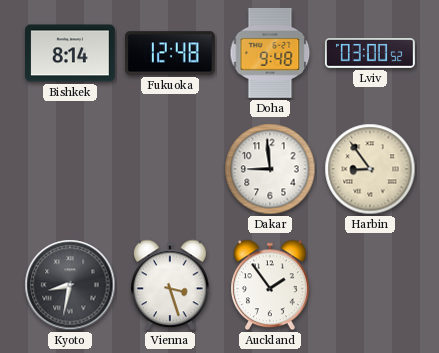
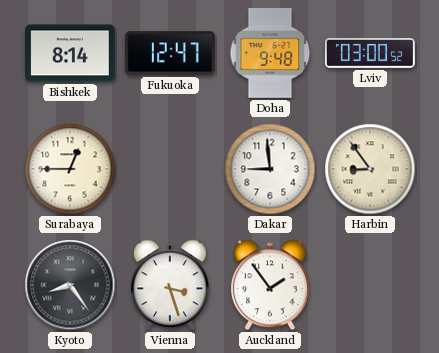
Fukuoka: 12:48 -> 12:47
Surabaya: none -> 12:45
Kyoto: 8:32 -> 8:24
